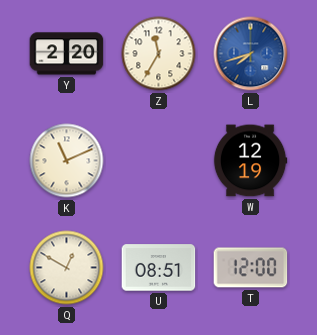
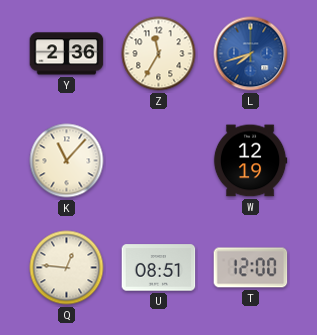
Y: 2:20 -> 2:36
K: 11:11 -> 11:07
Q: 12:50 -> 12:46
